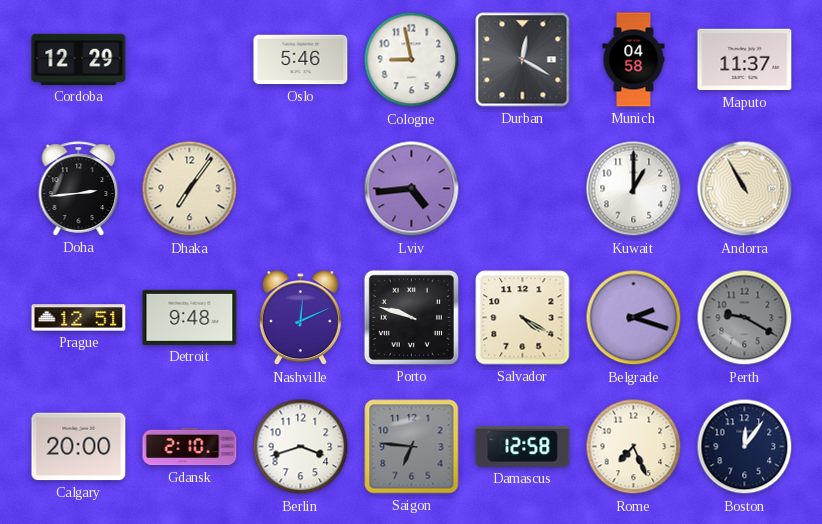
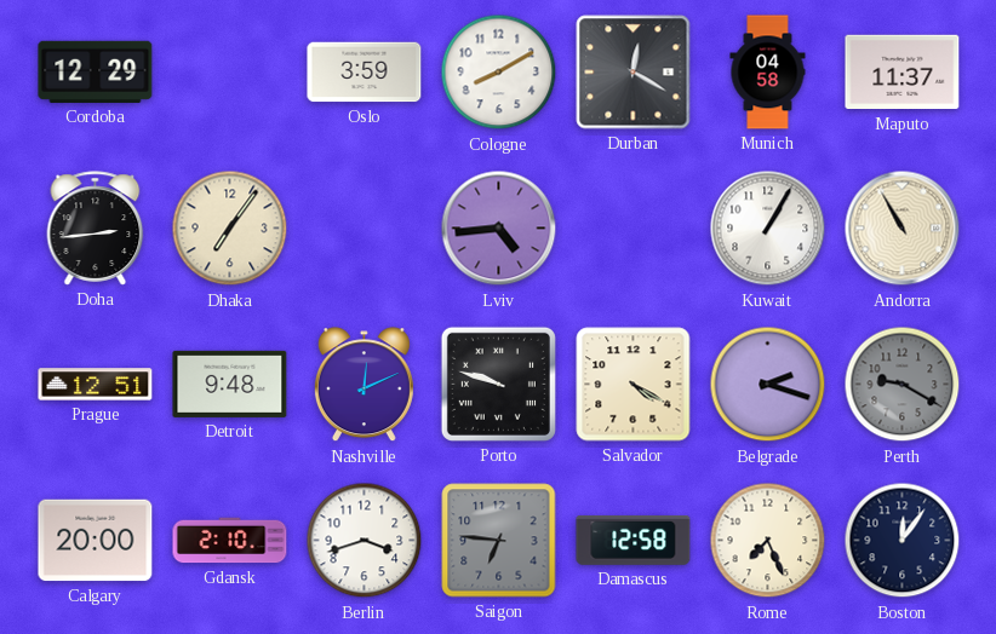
Oslo: 5:46 -> 3:59
Cologne: 8:58 -> 8:10
Kuwait: 1:00 -> 1:05
